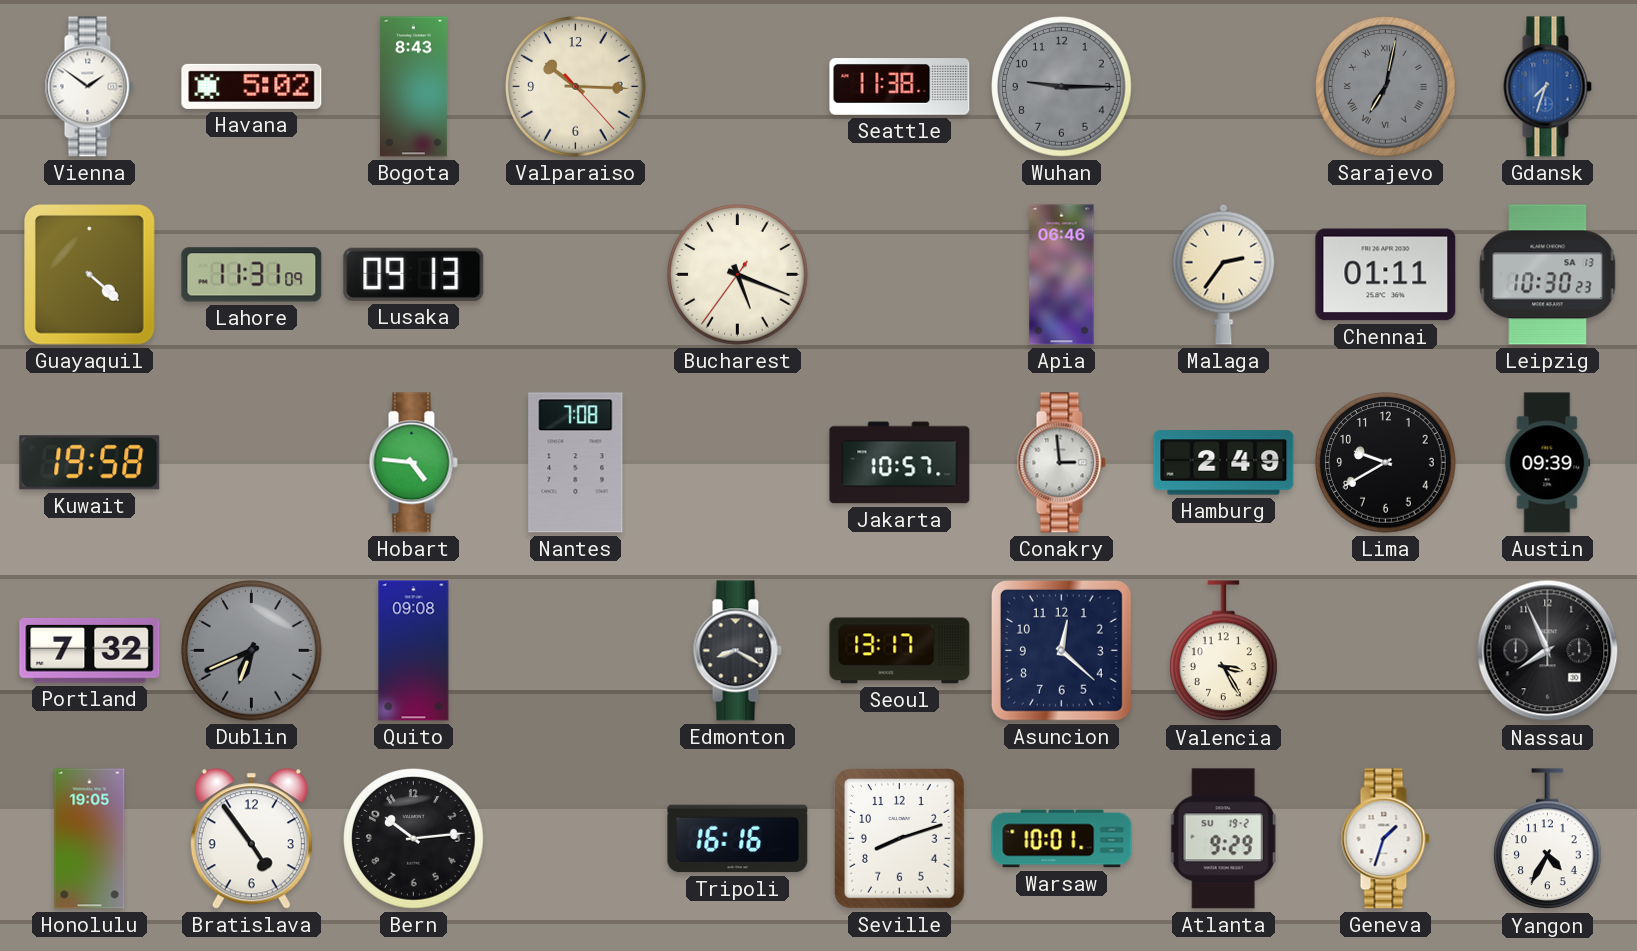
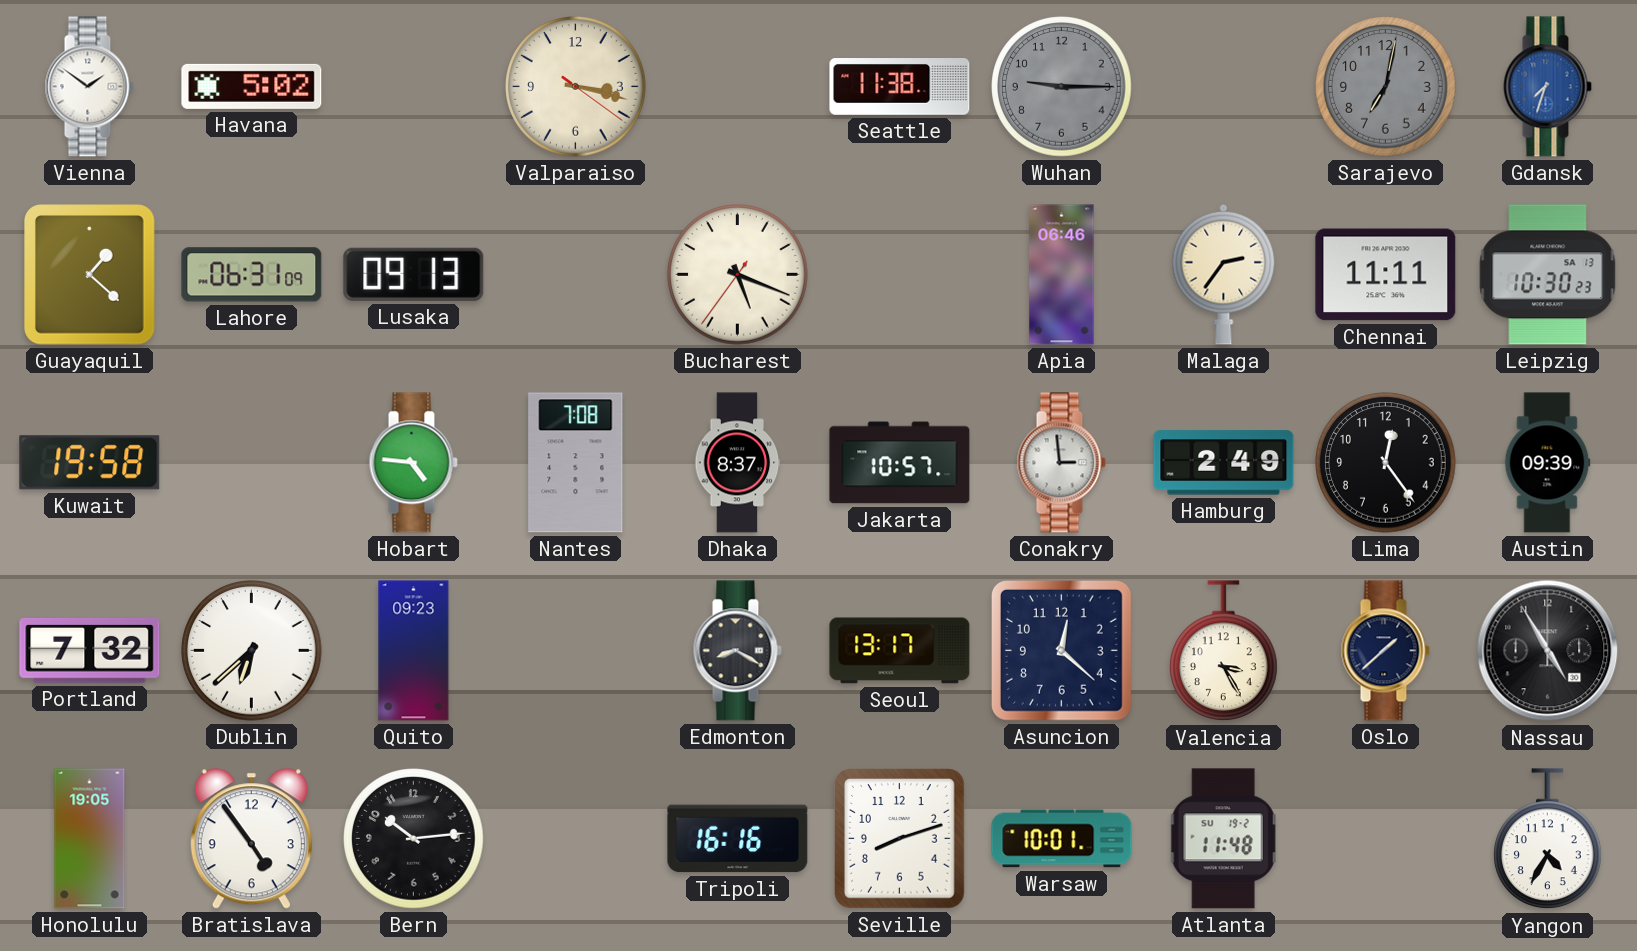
Bogota: 8:43 -> none
Valparaiso: 10:15 -> 3:17
Sarajevo numerals: Roman -> Arabic
Guayaquil: 4:22 -> 1:22
Lahore: 11:31 -> 06:31
Chennai: 01:11 -> 11:11
Dhaka: none -> 8:37
Lima: 9:40 -> 12:24
Dublin: 6:41 -> 6:38
Dublin dial: grey -> white
Quito: 09:08 -> 09:23
Oslo: none -> 1:38
Nassau: 7:56 -> 4:55
Atlanta: 9:29 -> 11:48
Geneva: 1:33 -> none
